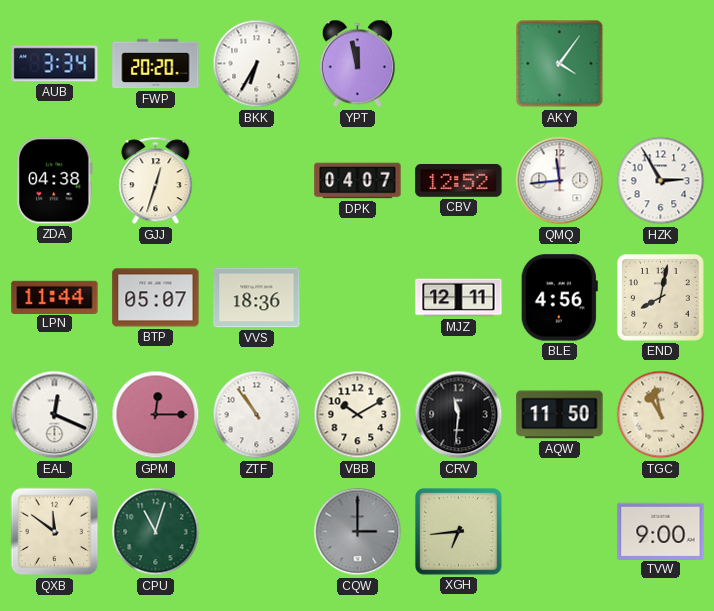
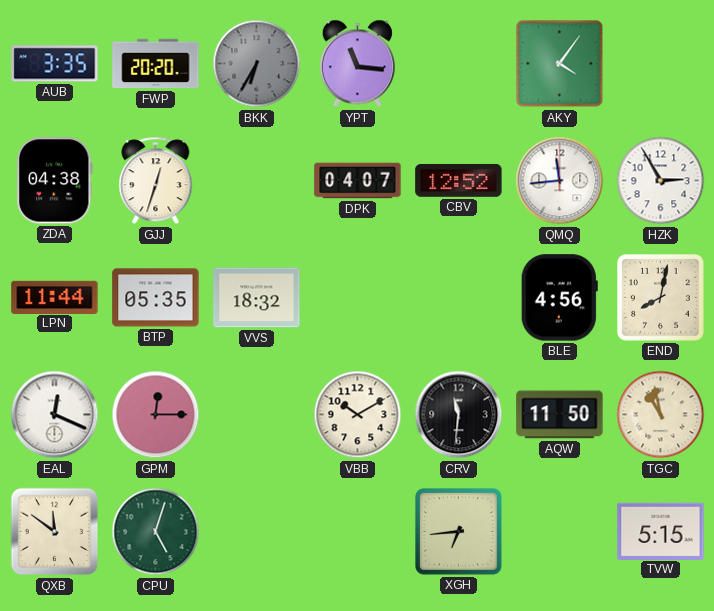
AUB: 3:34 -> 3:35
BKK dial: white -> grey
YPT: 11:58 -> 11:16
BTP: 05:07 -> 05:35
VVS: 18:36 -> 18:32
MJZ: 12:11 -> none
ZTF: 10:54 -> none
CPU: 11:03 -> 5:03
CQW: 3:00 -> none
TVW: 9:00 -> 5:15
